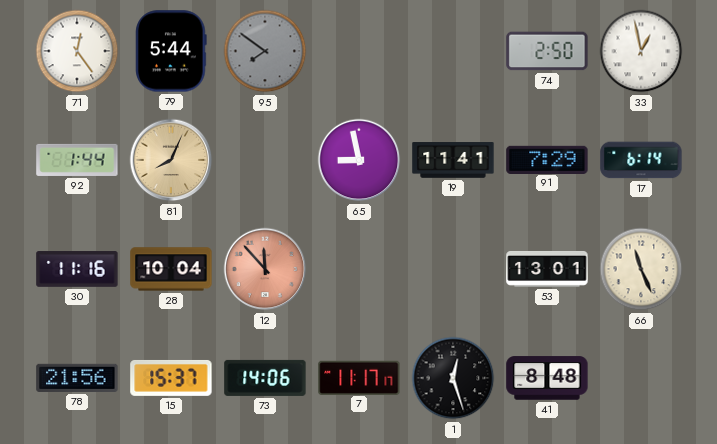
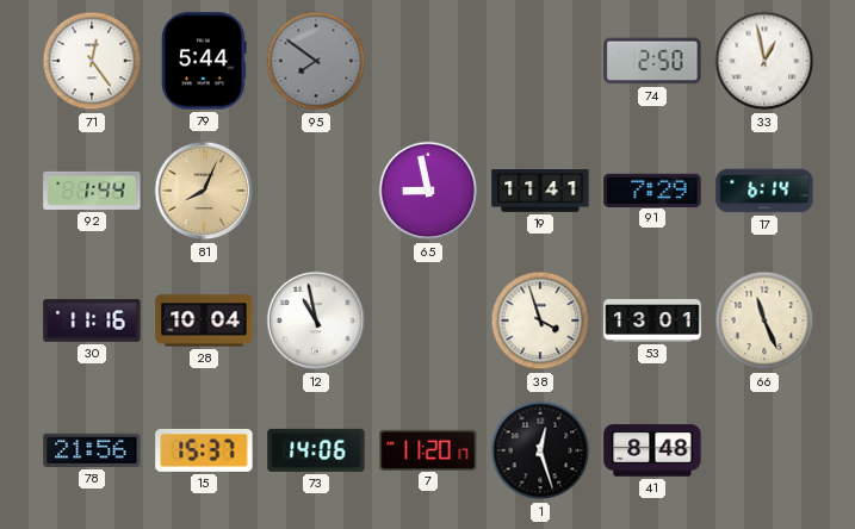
12: 11:53 -> 10:58
12 dial: salmon -> white
38: none -> 3:57
7: 11:17 -> 11:20
